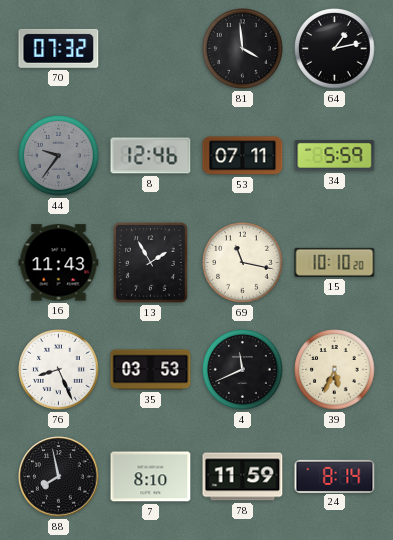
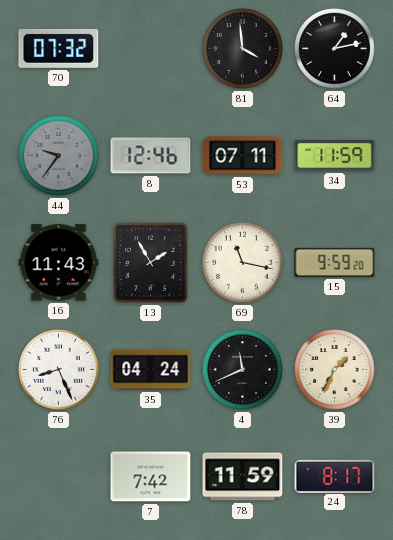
34: 5:59 -> 11:59
15: 10:10 -> 9:59
35: 03:53 -> 04:24
39: 5:34 -> 1:34
88: 7:58 -> none
7: 8:10 -> 7:42
24: 8:14 -> 8:17
